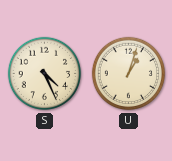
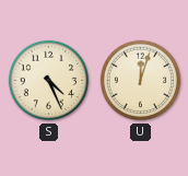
U: 1:03 -> 12:03
